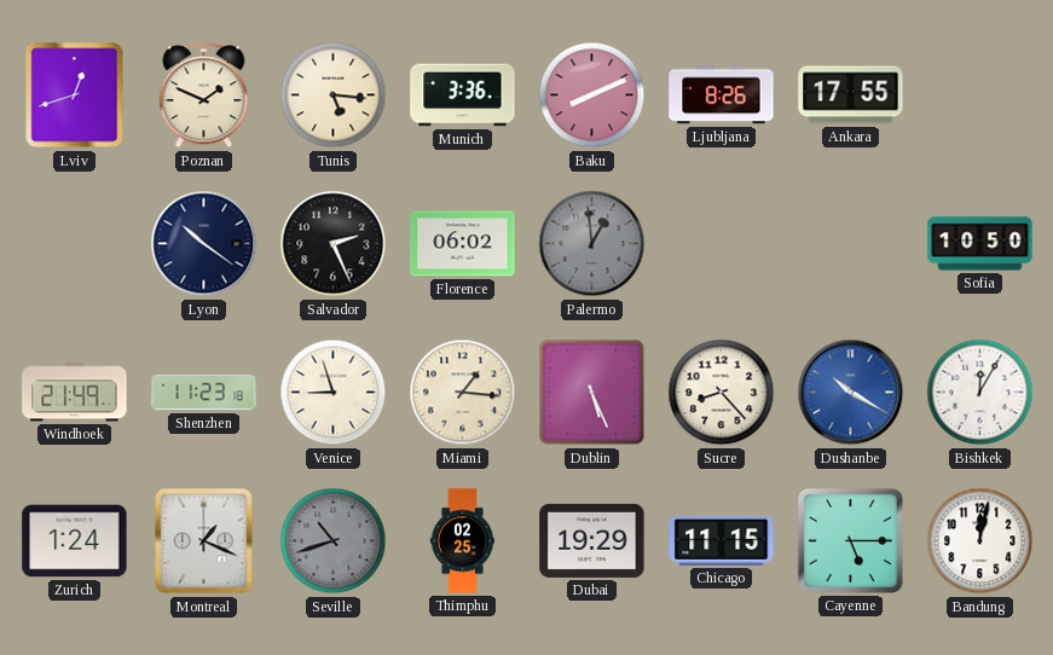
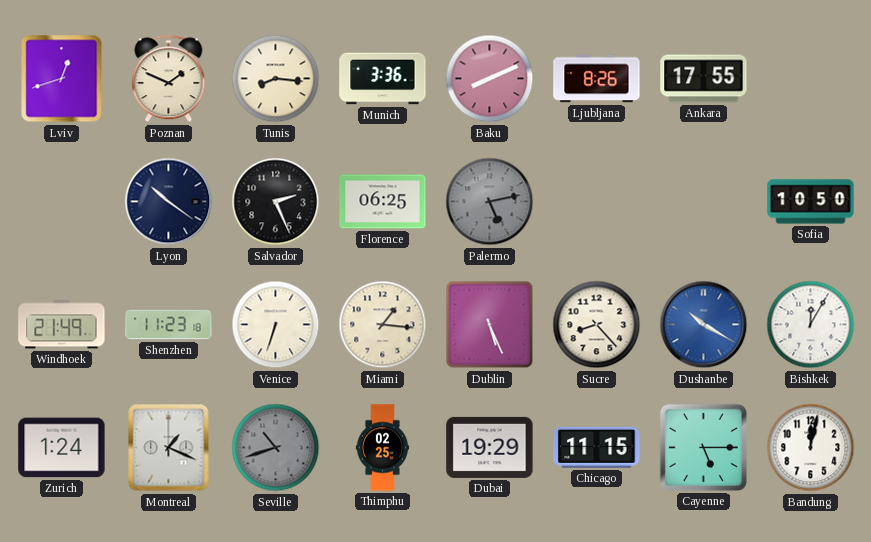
Tunis: 5:16 -> 8:16
Florence: 06:02 -> 06:25
Palermo: 12:59 -> 5:13
Venice: 8:57 -> 6:33
